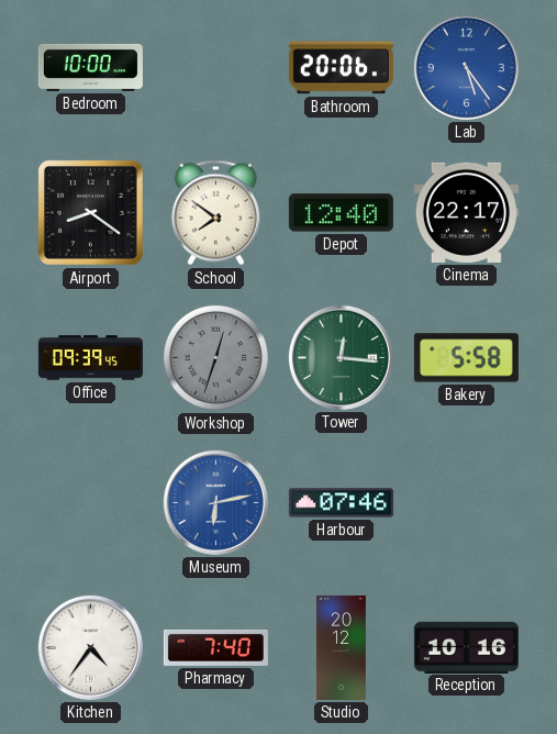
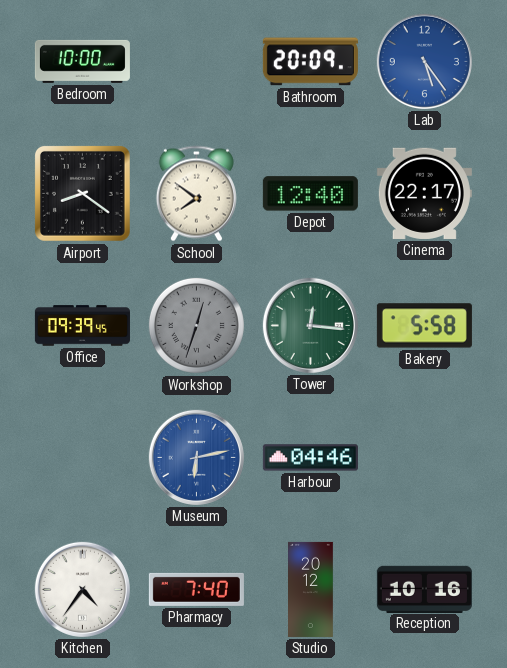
Bathroom: 20:06 -> 20:09
Harbour: 07:46 -> 04:46
